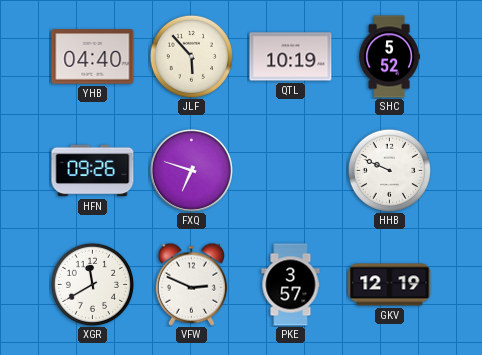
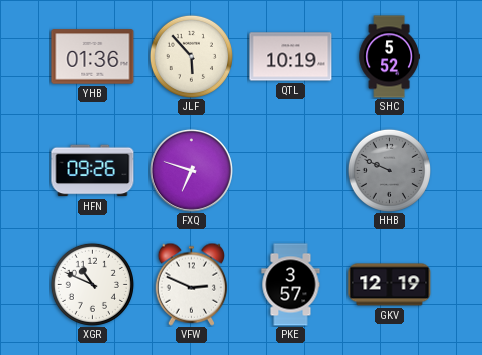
YHB: 04:40 -> 01:36
HHB dial: white -> grey
XGR: 11:40 -> 10:49
